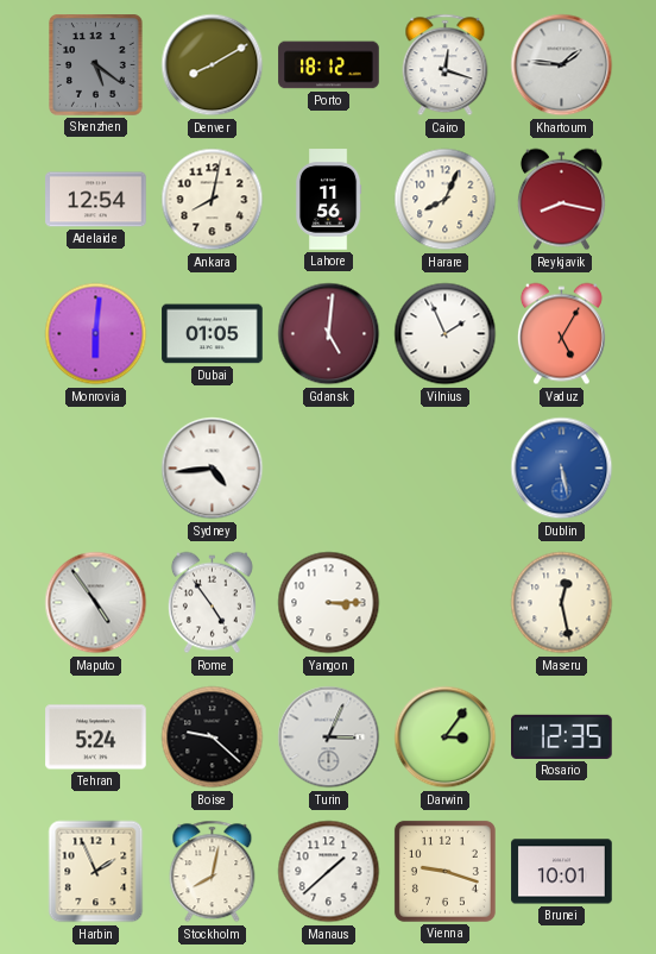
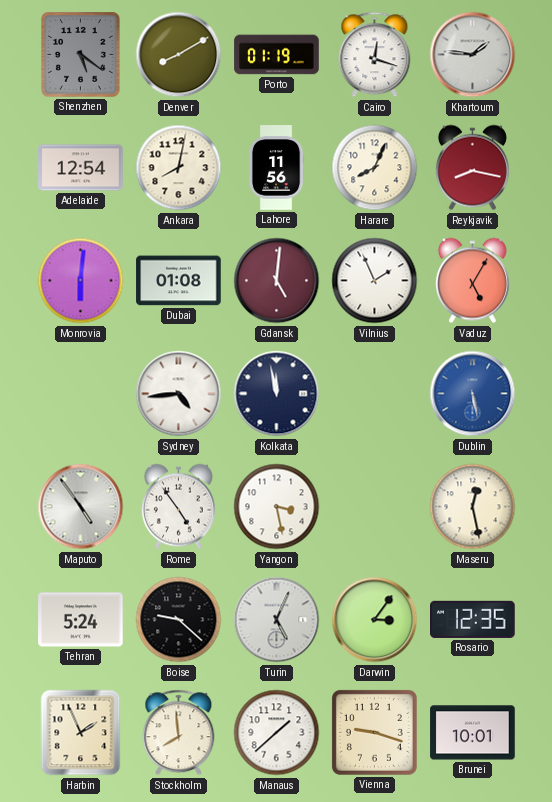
Porto: 18:12 -> 01:19
Dubai: 01:05 -> 01:08
Kolkata: none -> 11:58
Yangon: 3:15 -> 3:28
Turin: 3:04 -> 5:04
Stockholm: 8:02 -> 7:59
